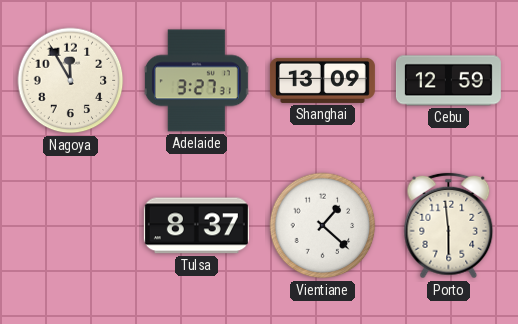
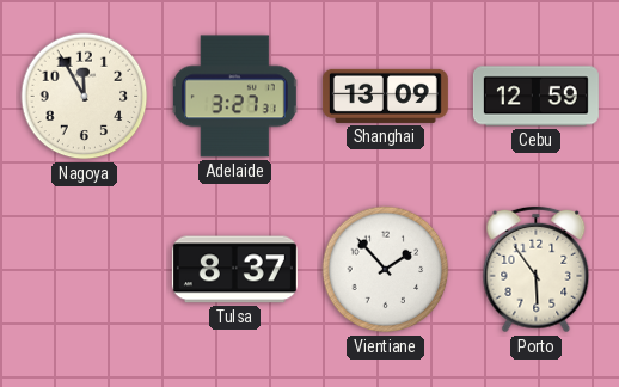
Vientiane: 1:22 -> 1:53
Porto: 5:59 -> 5:54
